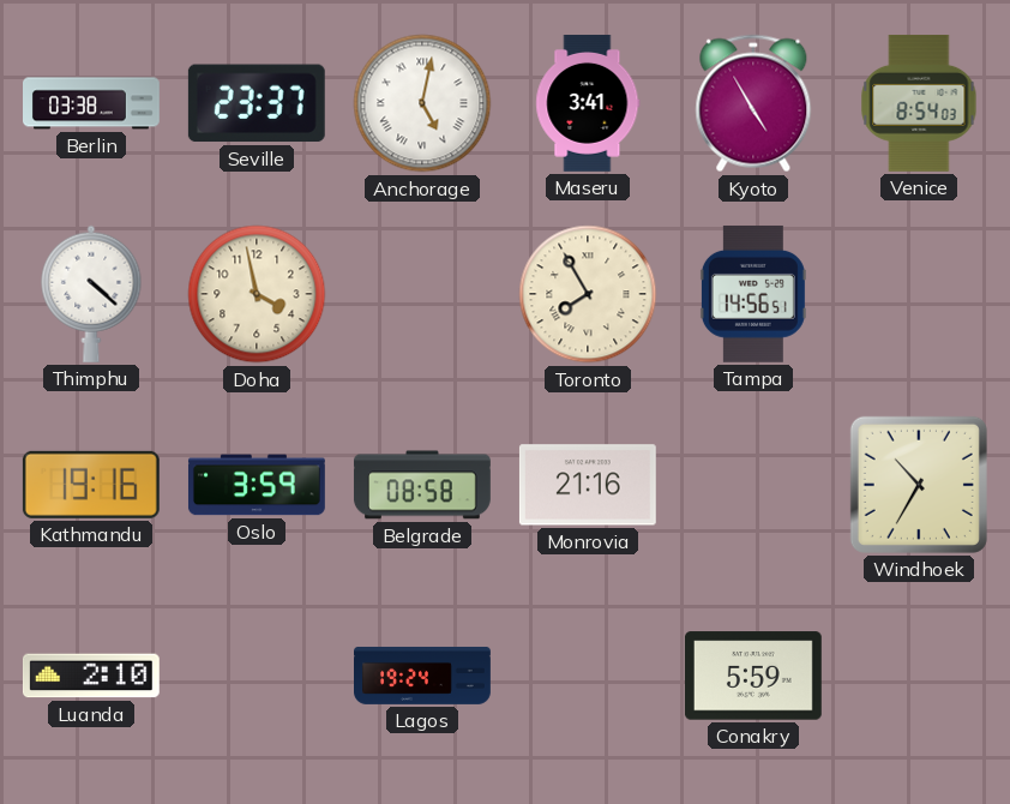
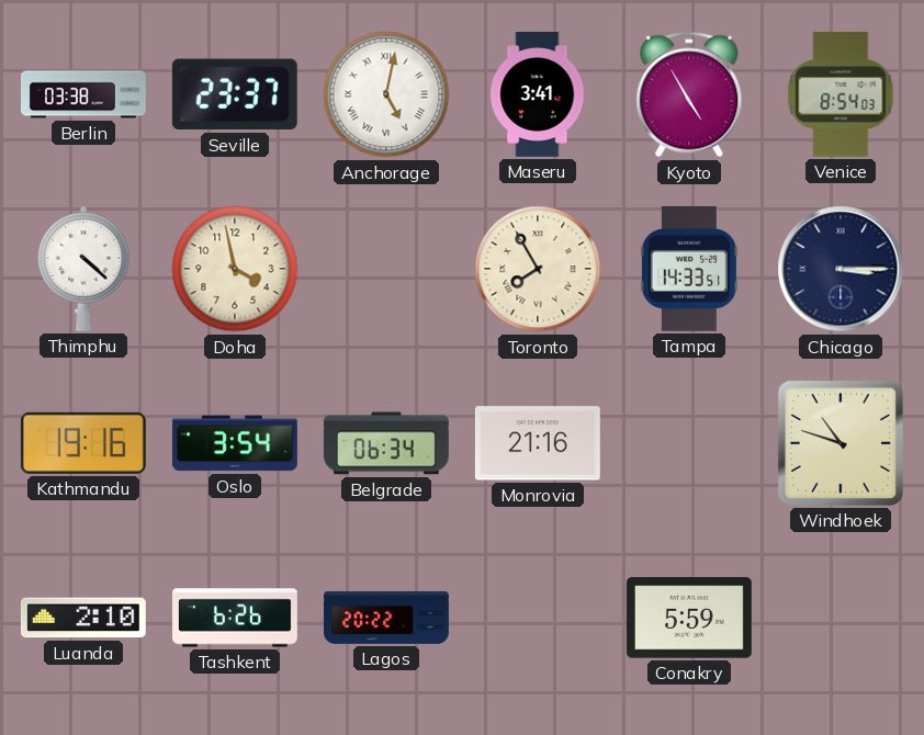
Tampa: 14:56 -> 14:33
Chicago: none -> 3:15
Oslo: 3:59 -> 3:54
Belgrade: 08:58 -> 06:34
Windhoek: 10:35 -> 10:48
Tashkent: none -> 6:26
Lagos: 19:24 -> 20:22
